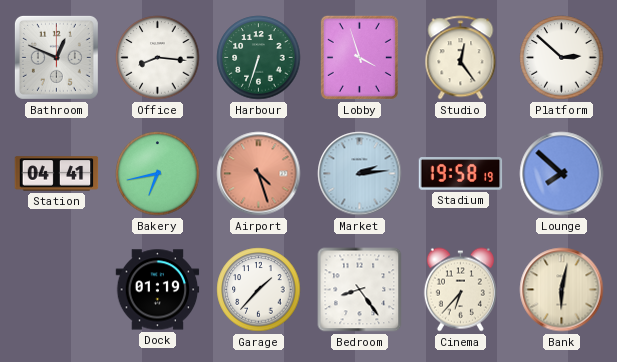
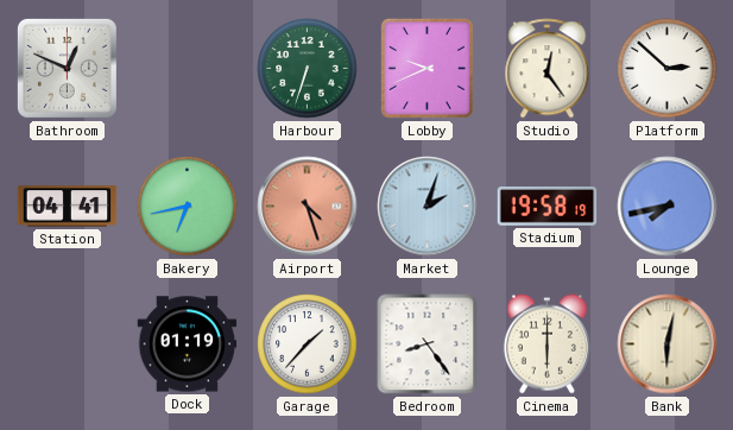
Office: 8:16 -> none
Lobby: 3:57 -> 9:41
Market: 2:14 -> 2:03
Lounge: 7:52 -> 7:43
Cinema: 6:37 -> 6:00
